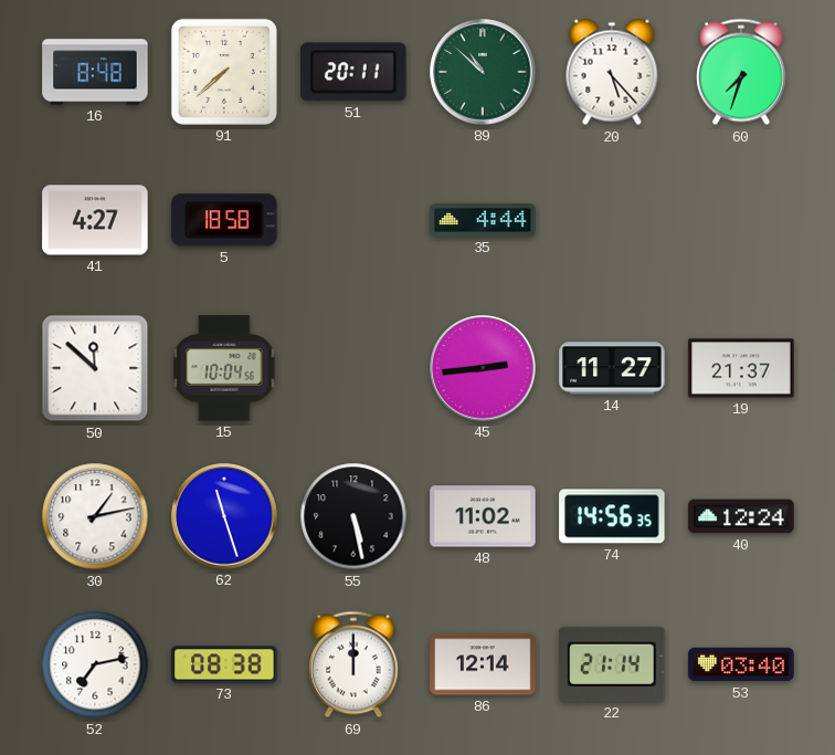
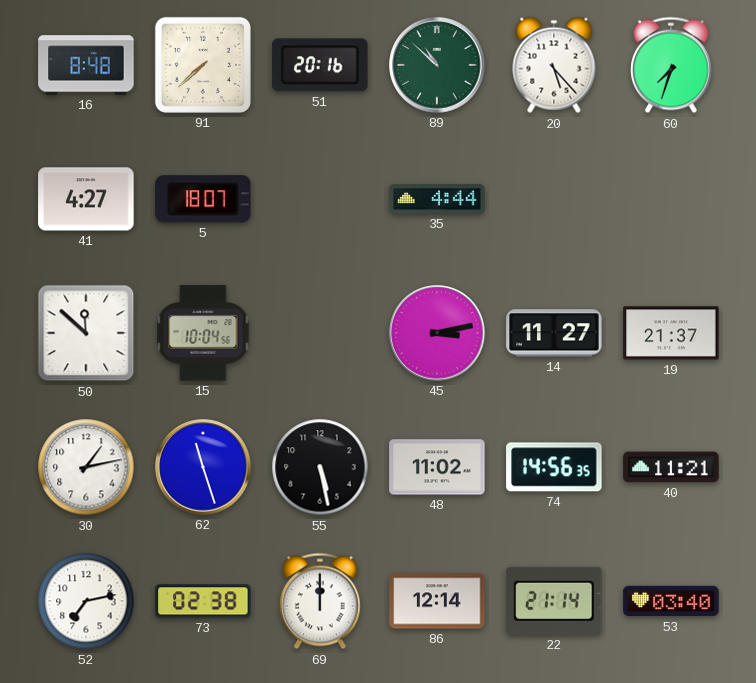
51: 20:11 -> 20:16
5: 18:58 -> 18:07
45: 2:44 -> 3:13
40: 12:24 -> 11:21
73: 08:38 -> 02:38
